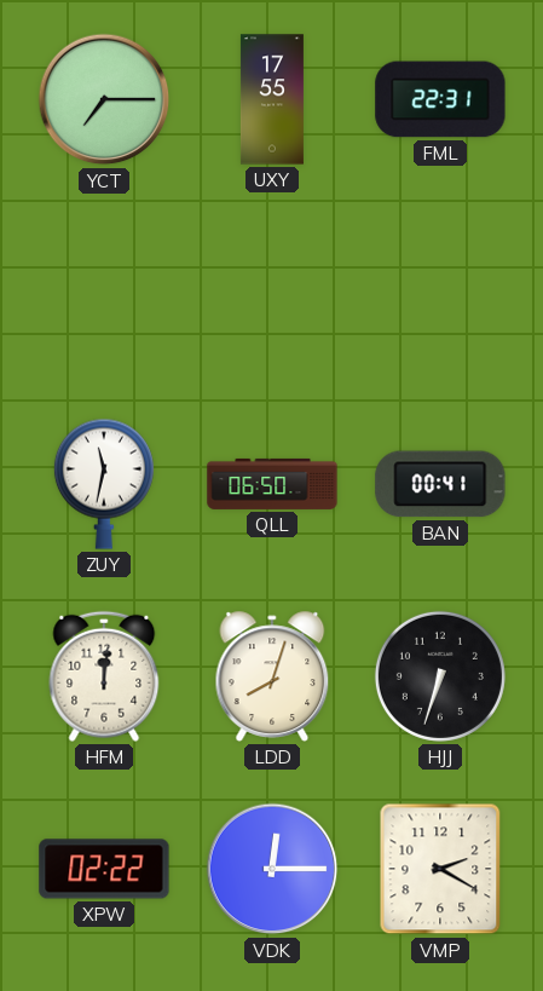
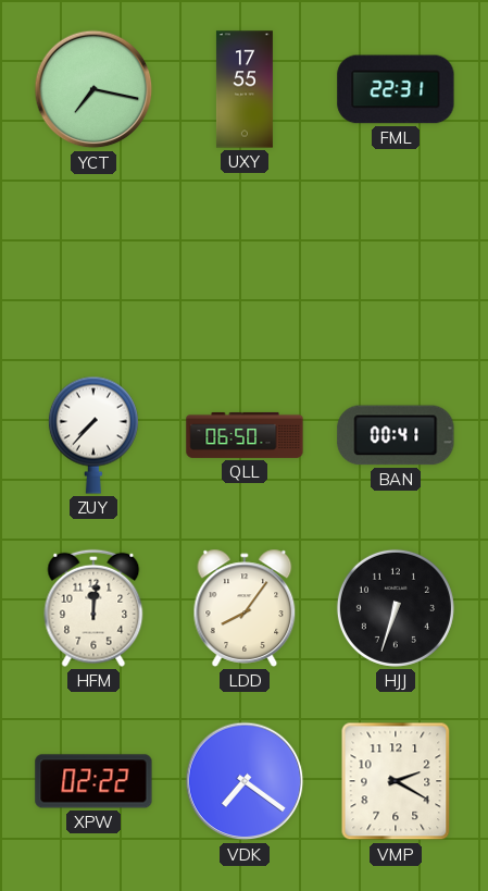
YCT: 7:15 -> 7:17
ZUY: 11:32 -> 7:37
LDD: 8:03 -> 8:06
VDK: 12:15 -> 7:21
